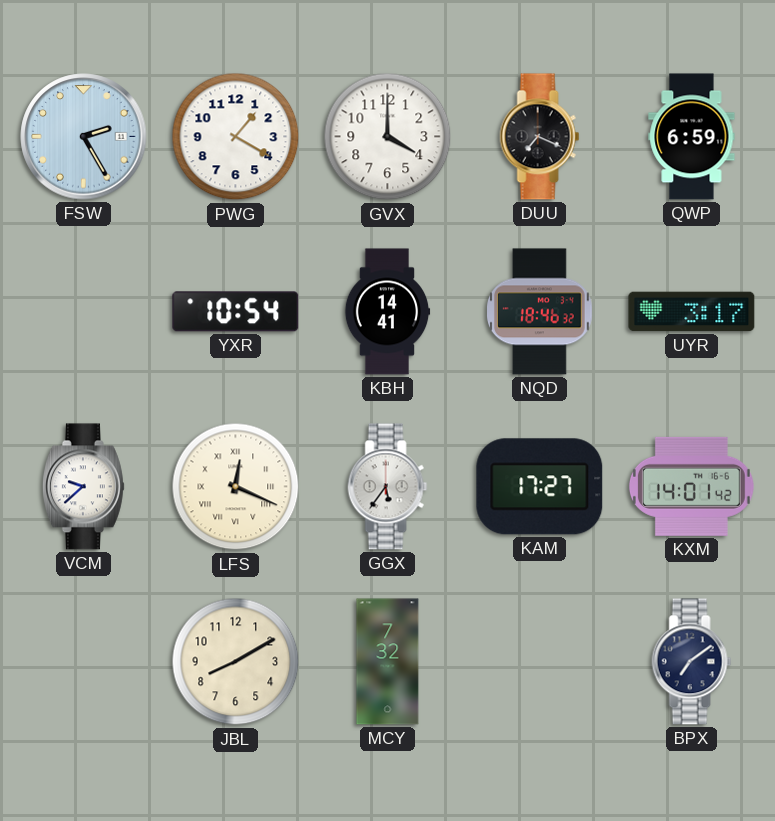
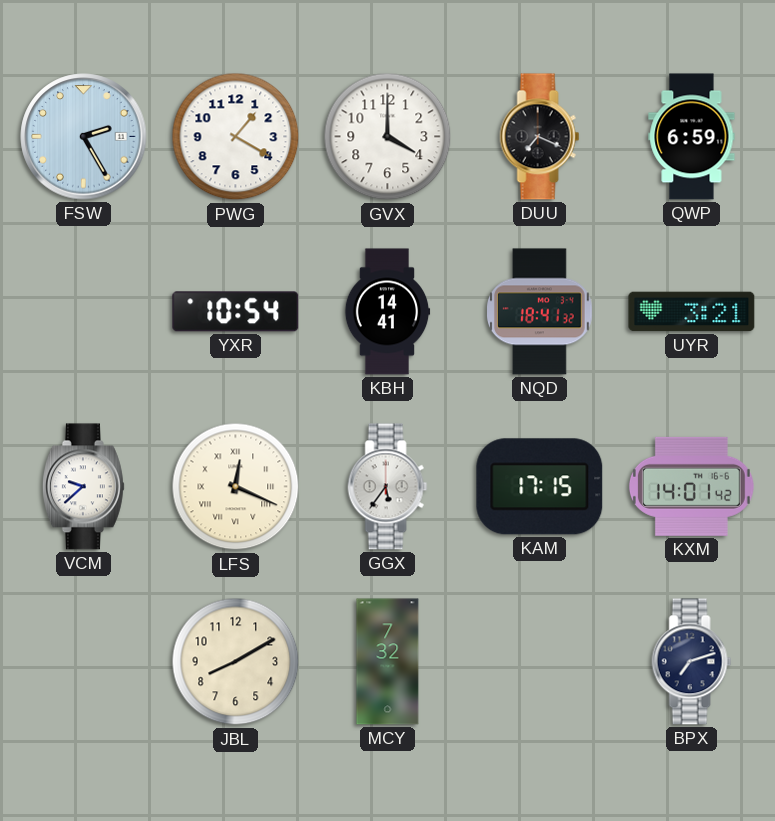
NQD: 18:46 -> 18:41
UYR: 3:17 -> 3:21
KAM: 17:27 -> 17:15
BPX: 7:09 -> 7:12
